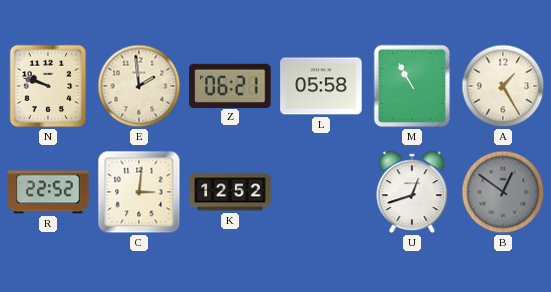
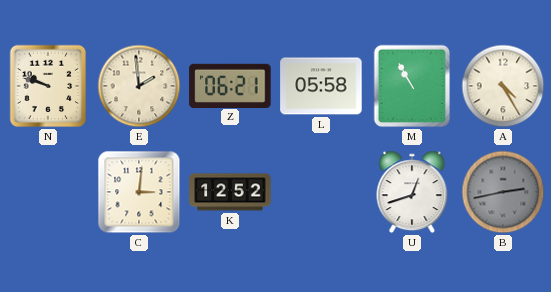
A: 1:25 -> 4:25
R: 22:52 -> none
B: 12:51 -> 2:43
